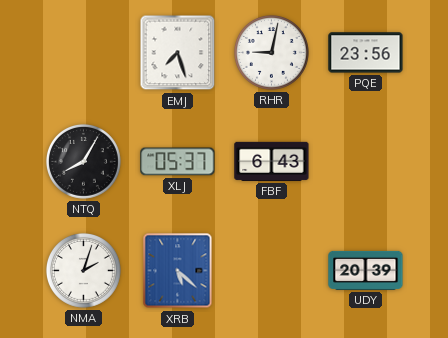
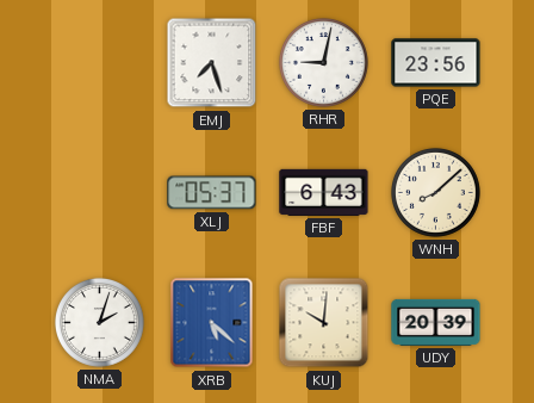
NTQ: 8:05 -> none
WNH: none -> 8:08
KUJ: none -> 10:01
